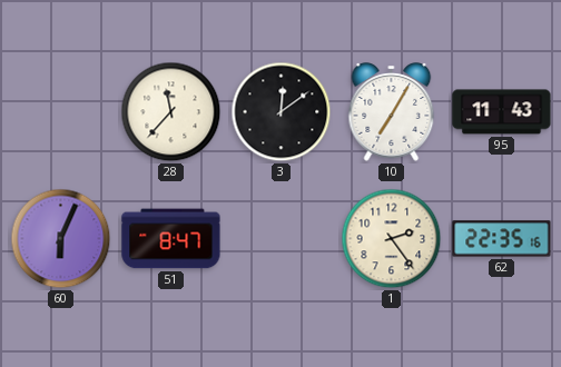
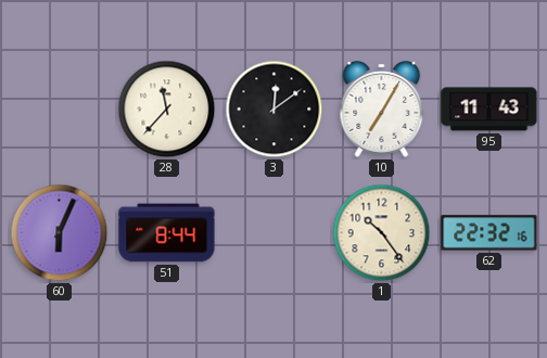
51: 8:47 -> 8:44
1: 2:24 -> 10:24
62: 22:35 -> 22:32
